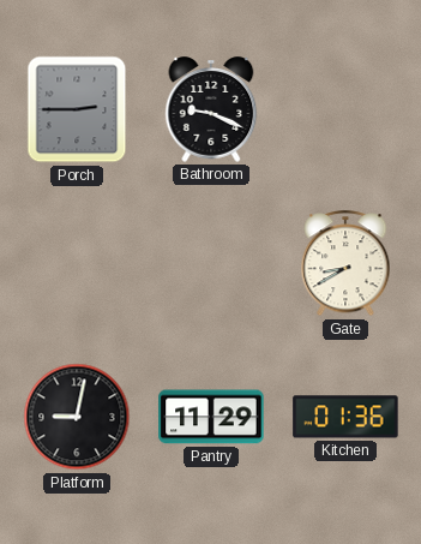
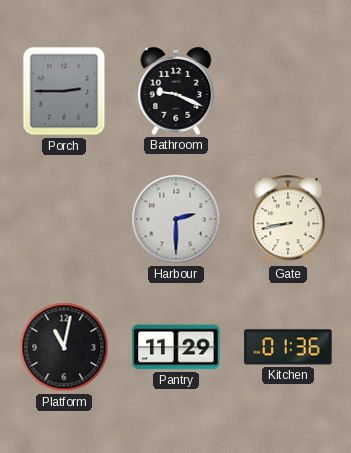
Harbour: none -> 2:30
Gate: 8:40 -> 8:43
Platform: 9:02 -> 11:02
